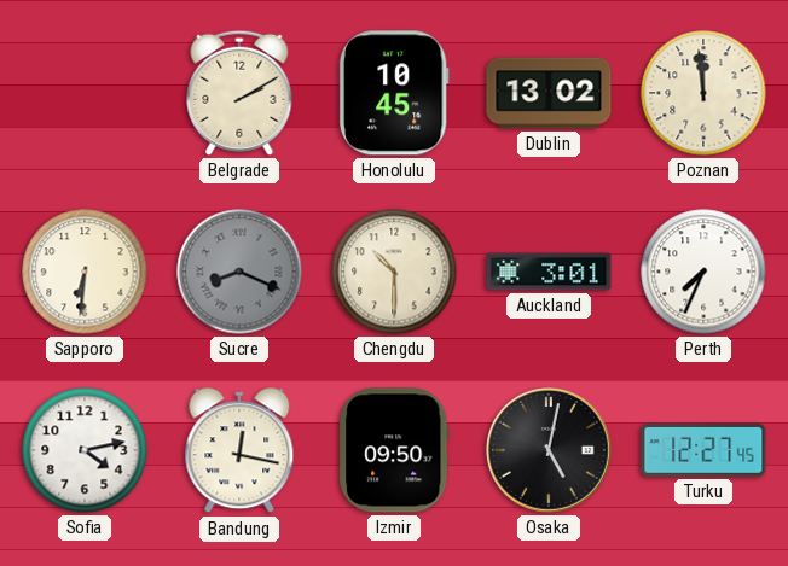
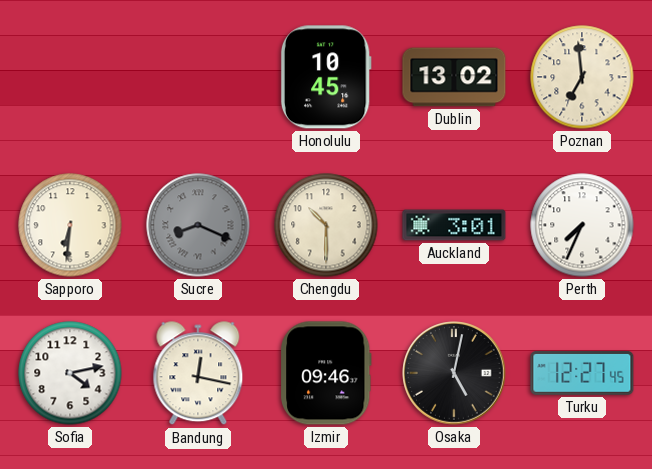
Belgrade: 2:10 -> none
Poznan: 11:59 -> 6:59
Izmir: 09:50 -> 09:46
